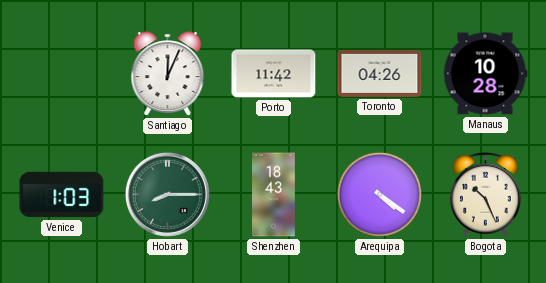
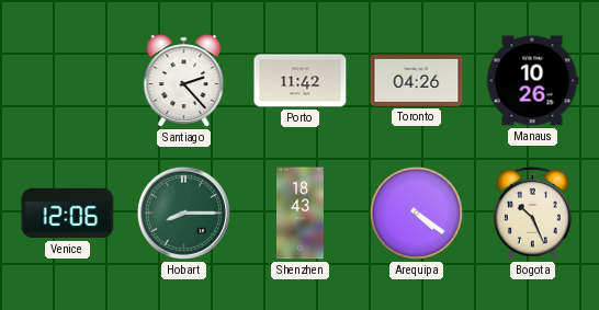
Santiago: 12:04 -> 2:23
Manaus: 10:28 -> 10:26
Venice: 1:03 -> 12:06
